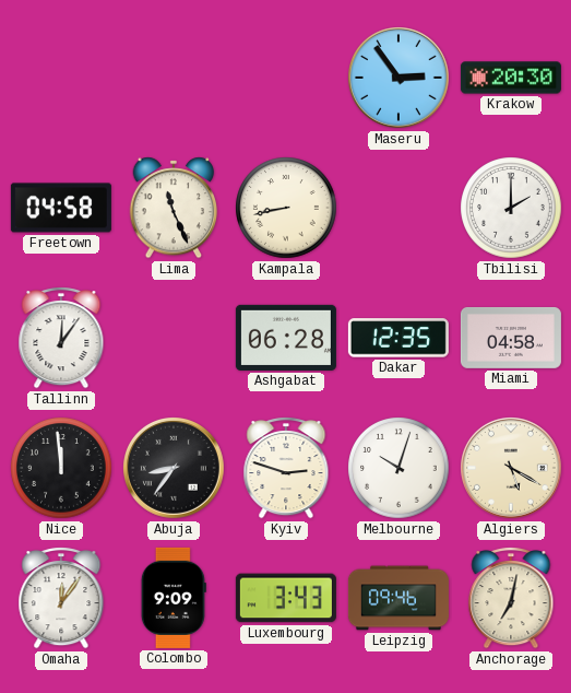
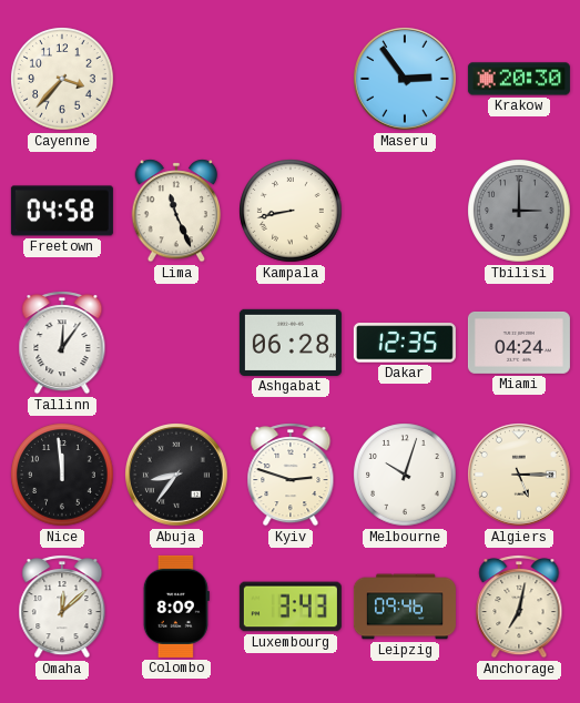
Cayenne: none -> 3:37
Tbilisi: 2:00 -> 3:00
Tbilisi dial: white -> grey
Miami: 04:58 -> 04:24
Algiers: 5:20 -> 5:15
Omaha: 12:06 -> 12:08
Colombo: 9:09 -> 8:09
